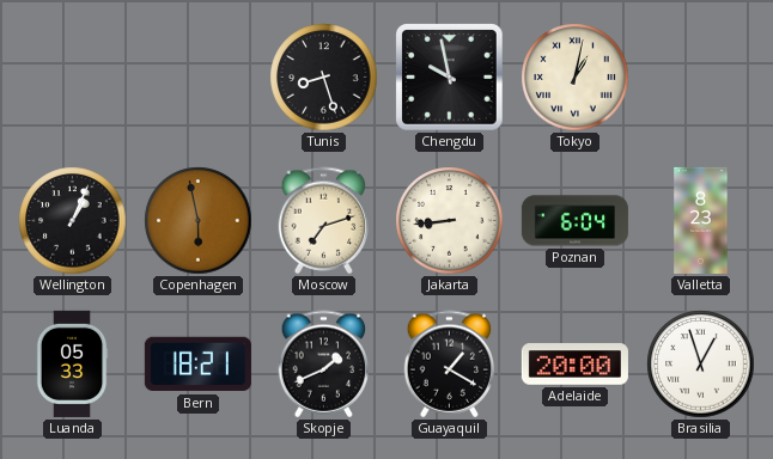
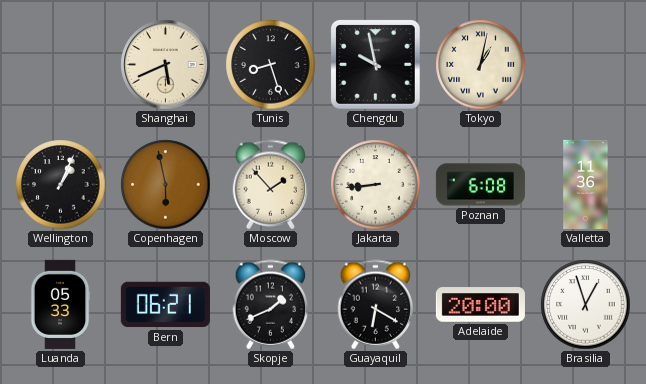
Shanghai: none -> 5:41
Moscow: 7:12 -> 1:53
Poznan: 6:04 -> 6:08
Valletta: 8:23 -> 11:36
Bern: 18:21 -> 06:21
Guayaquil: 1:20 -> 6:20
